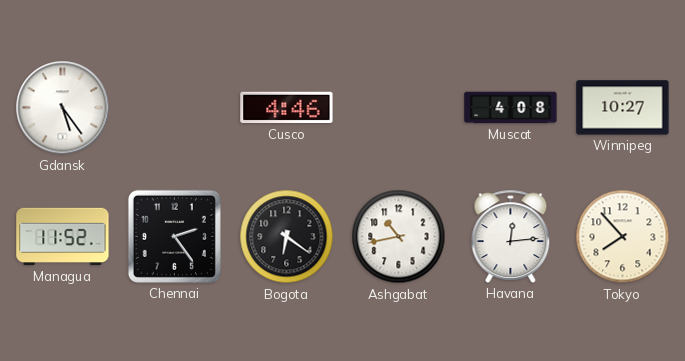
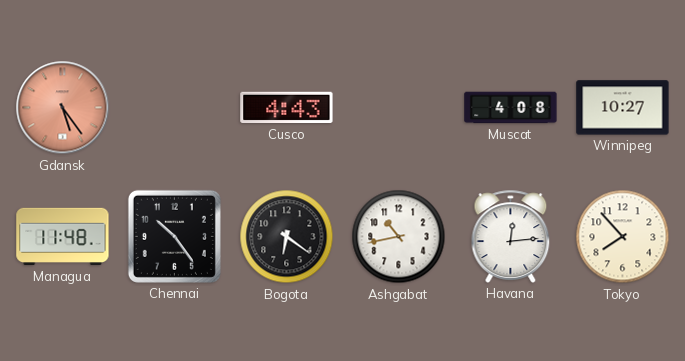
Gdansk dial: white -> salmon
Cusco: 4:46 -> 4:43
Managua: 11:52 -> 11:48
Chennai: 2:24 -> 10:24
